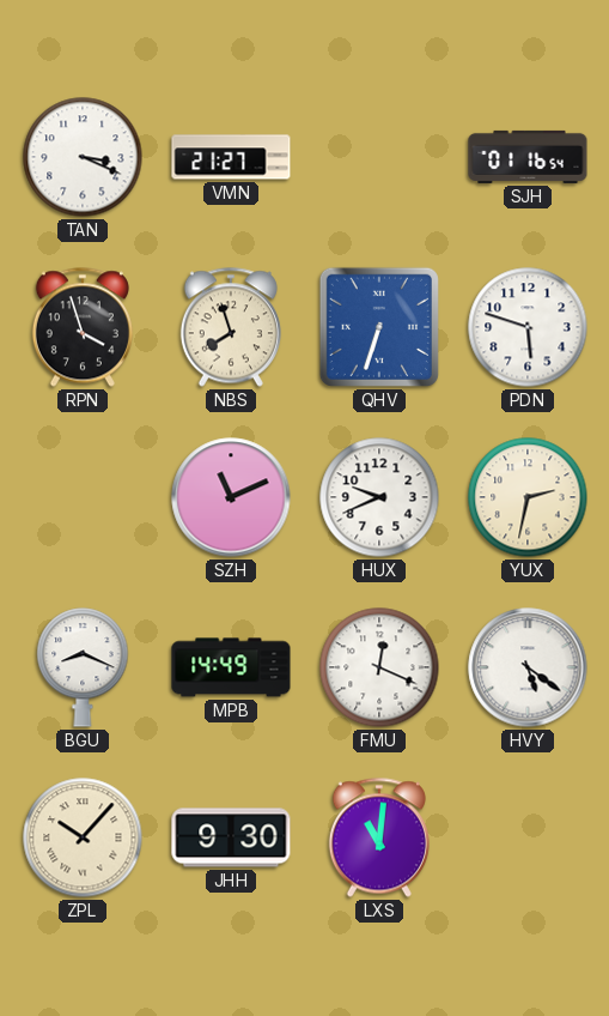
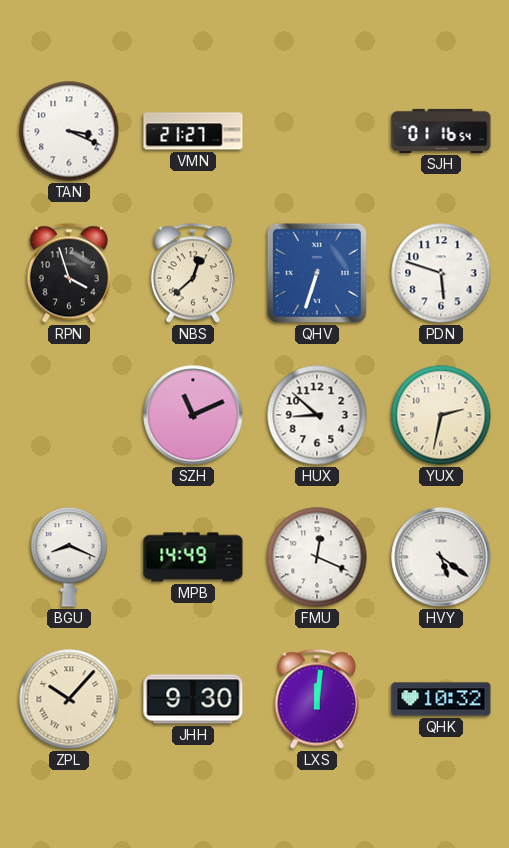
NBS: 7:57 -> 12:38
HUX: 9:41 -> 8:52
LXS: 11:01 -> 12:01
QHK: none -> 10:32
